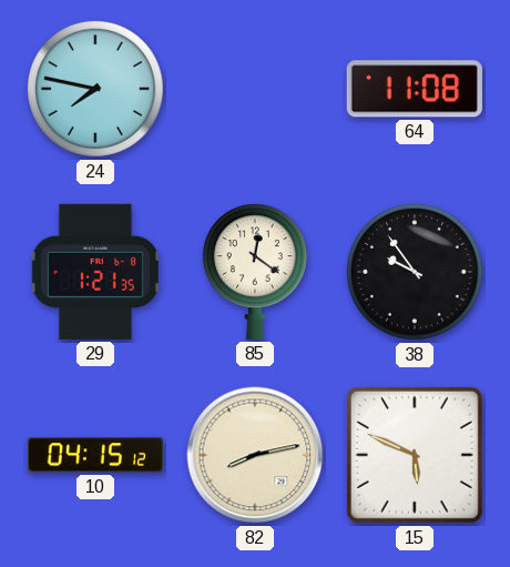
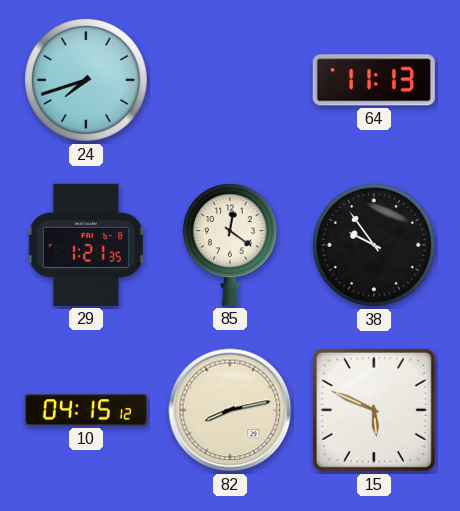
24: 7:47 -> 7:42
64: 11:08 -> 11:13
